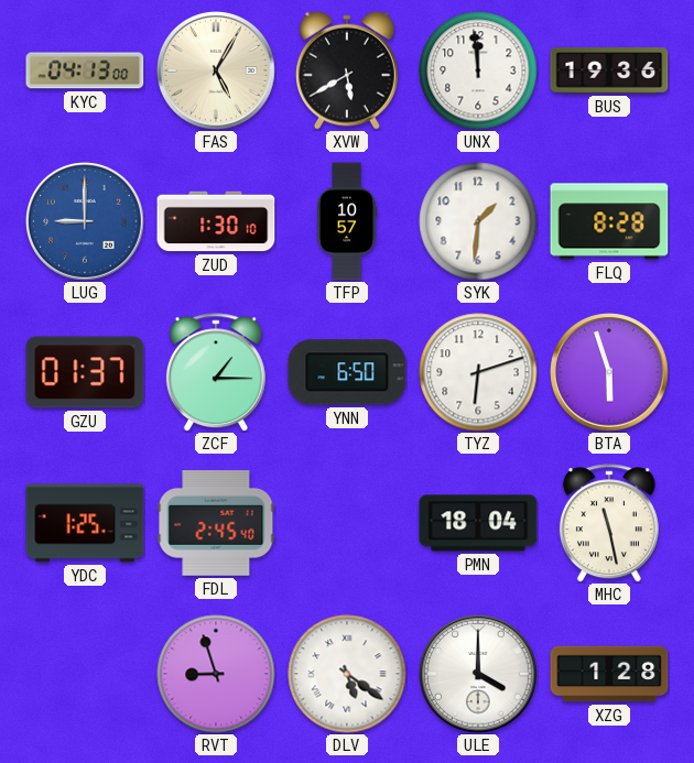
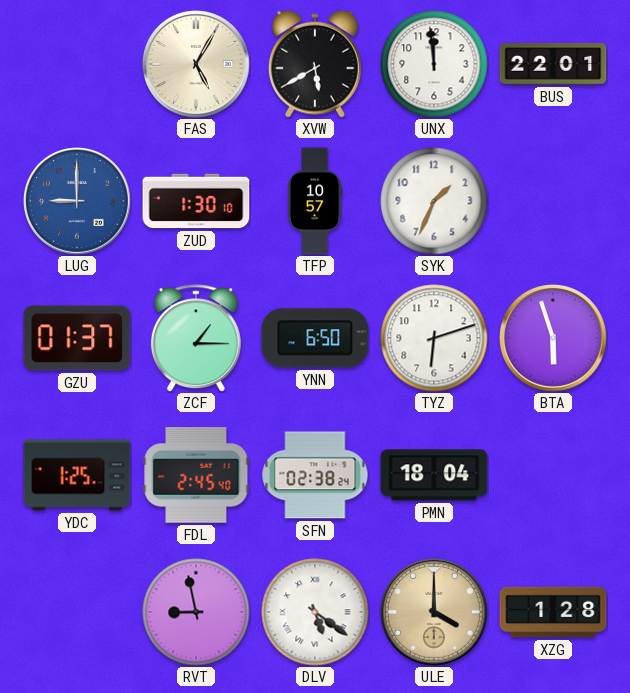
KYC: 04:13 -> none
BUS: 19:36 -> 22:01
SYK: 1:31 -> 1:34
FLQ: 8:28 -> none
SFN: none -> 02:38
MHC: 11:28 -> none
RVT: 8:57 -> 8:58
ULE dial: white -> champagne
